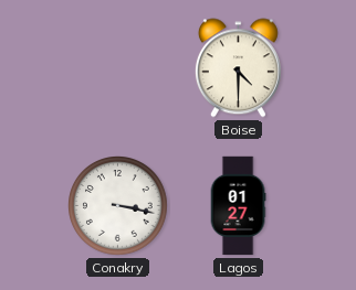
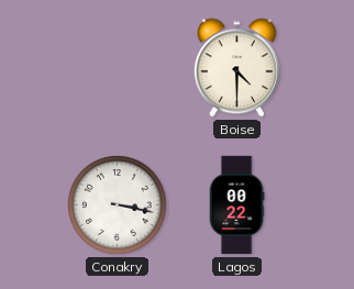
Lagos: 01:27 -> 00:22
